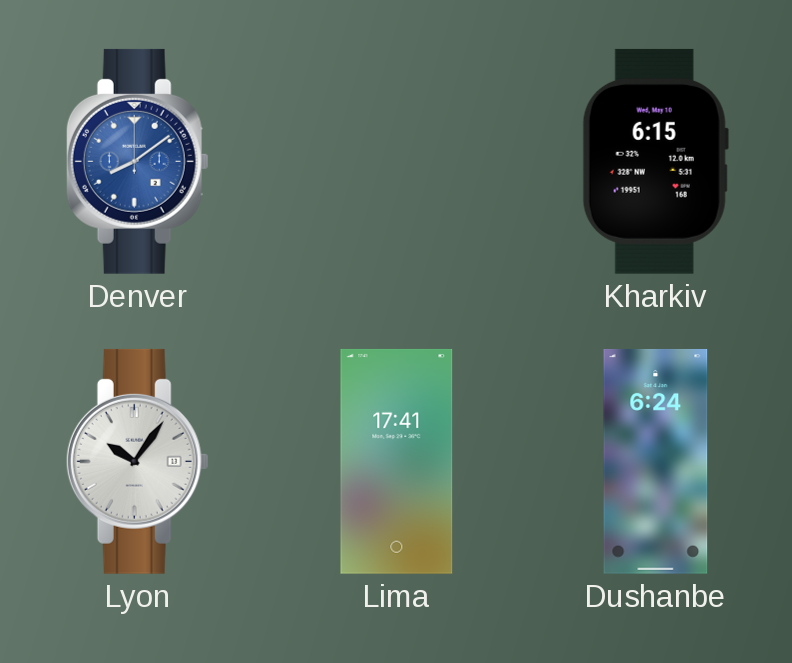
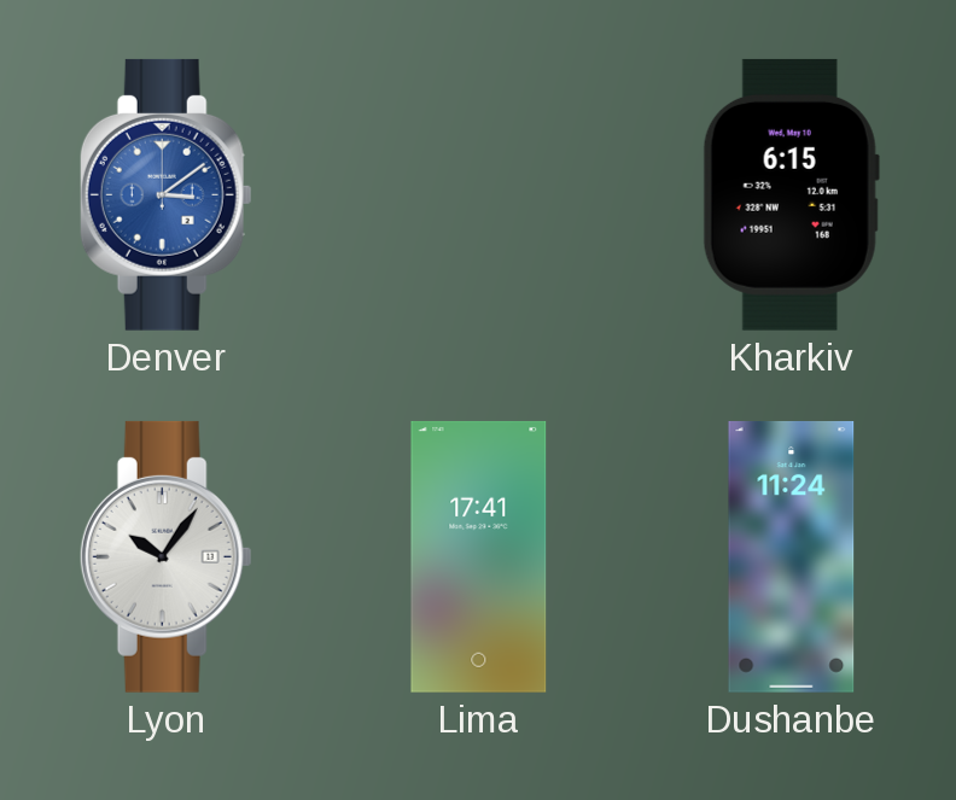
Denver: 8:09 -> 3:09
Dushanbe: 6:24 -> 11:24
